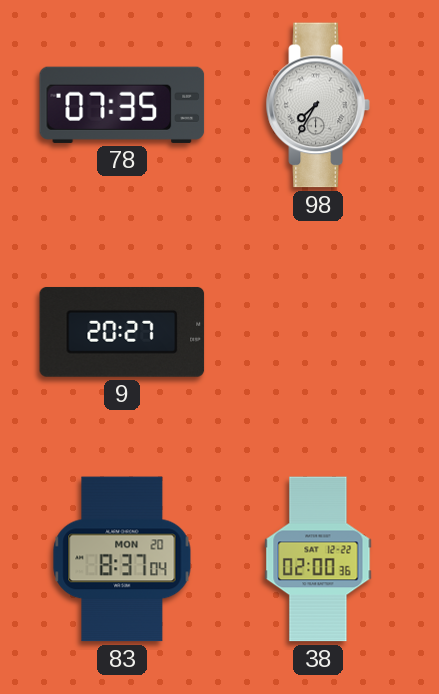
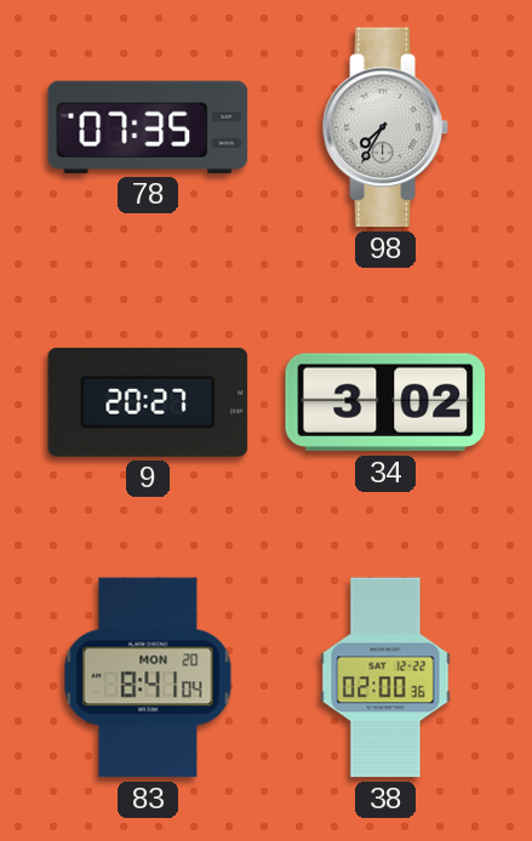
34: none -> 3:02
83: 8:37 -> 8:41
